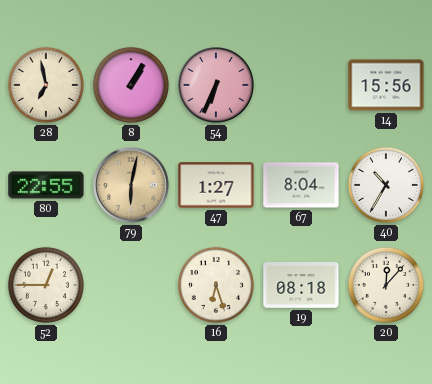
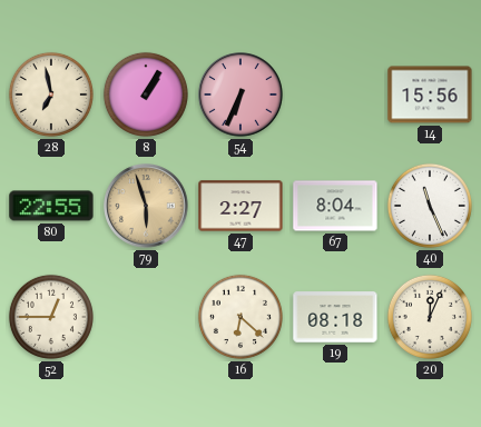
79: 6:02 -> 5:57
47: 1:27 -> 2:27
40: 10:35 -> 11:26
16: 6:27 -> 6:22
20: 12:07 -> 12:04
